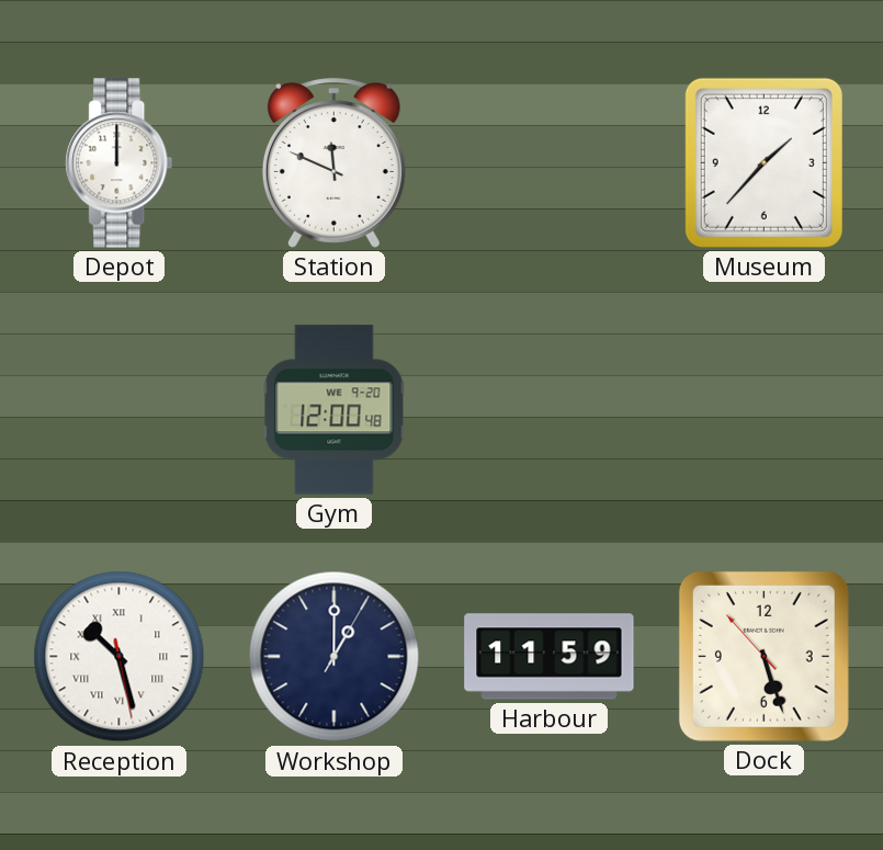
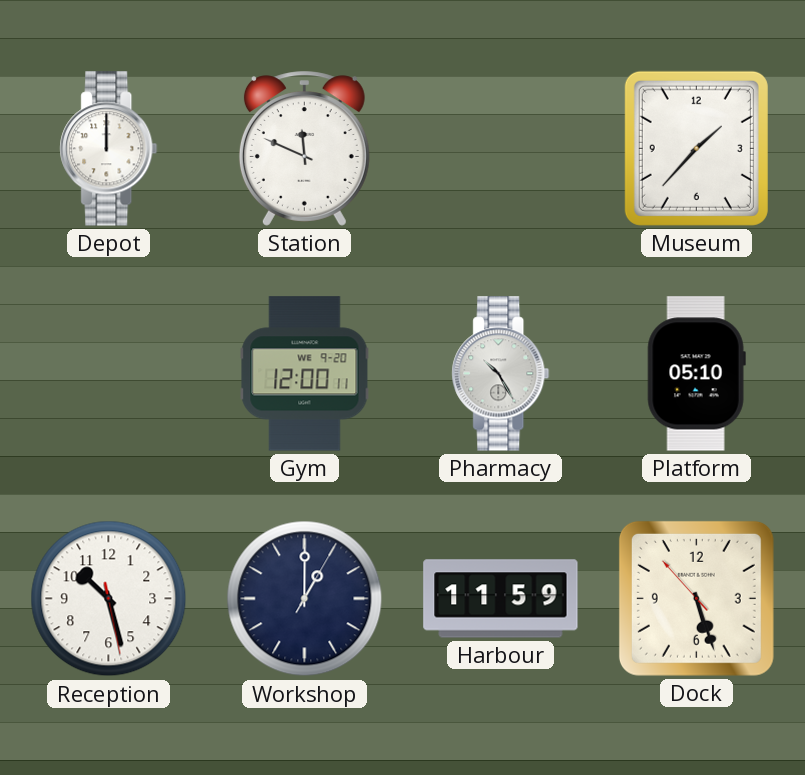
Gym: 12:00:48 -> 12:00:11
Pharmacy: none -> 10:25
Platform: none -> 05:10
Reception numerals: Roman -> Arabic
